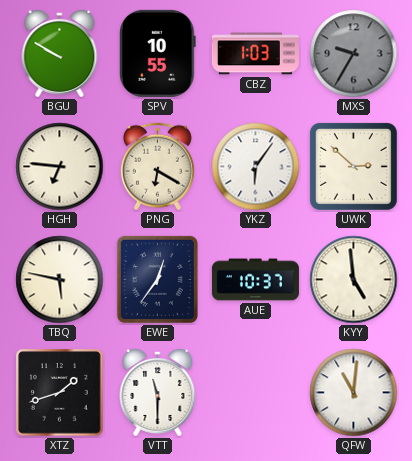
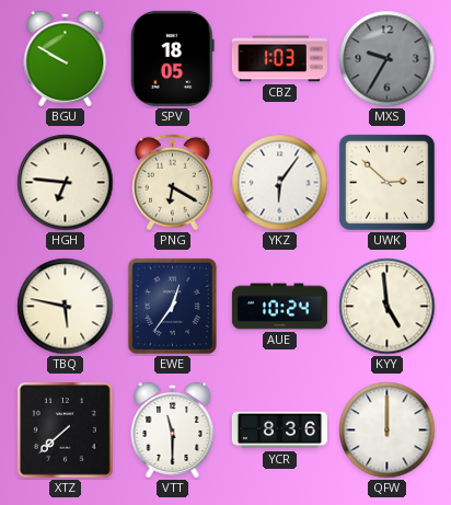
SPV: 10:55 -> 18:05
AUE: 10:37 -> 10:24
XTZ: 1:42 -> 7:38
YCR: none -> 8:36
QFW: 11:01 -> 12:00
